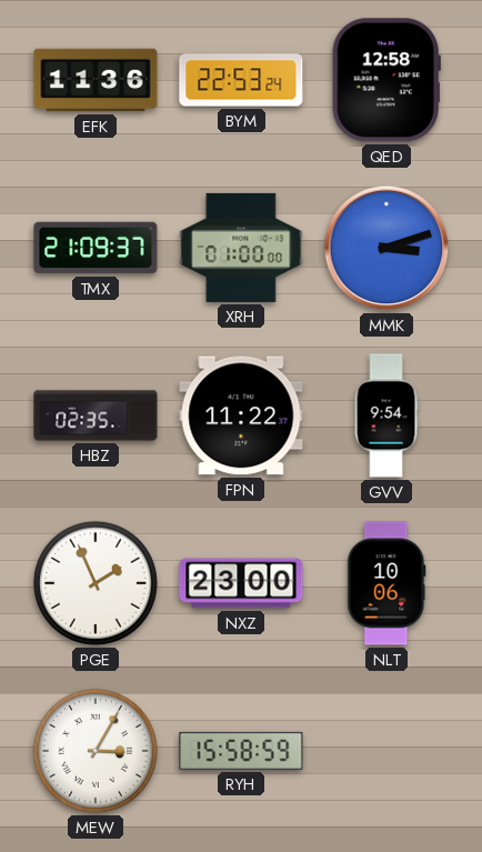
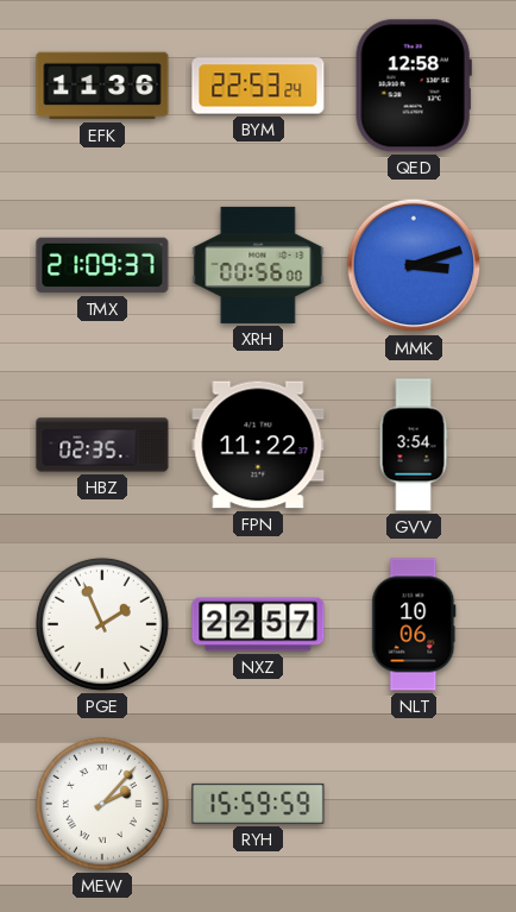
XRH: 01:00 -> 00:56
GVV: 9:54 -> 3:54
NXZ: 23:00 -> 22:57
MEW: 3:05 -> 2:07
RYH: 15:58 -> 15:59
